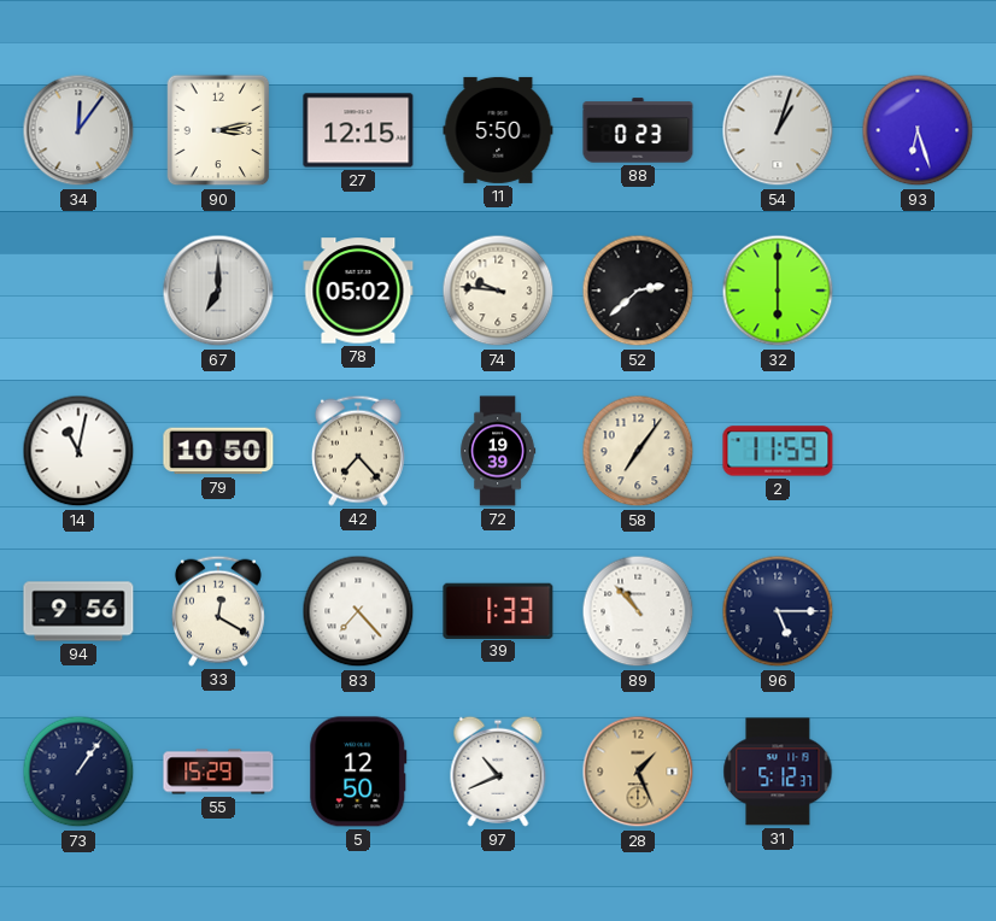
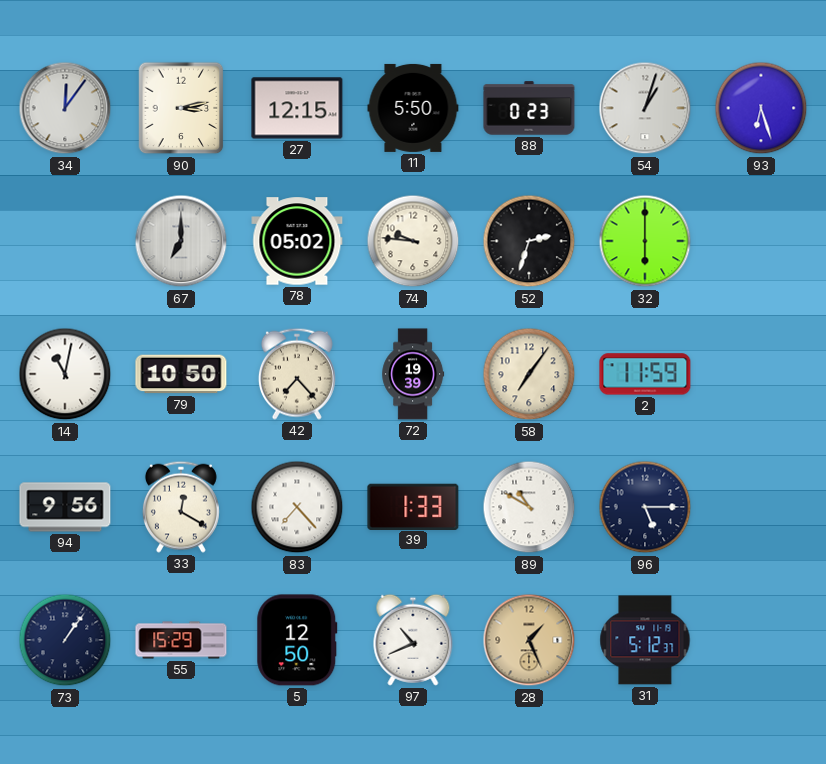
52: 2:38 -> 2:33
89: 10:53 -> 10:50
